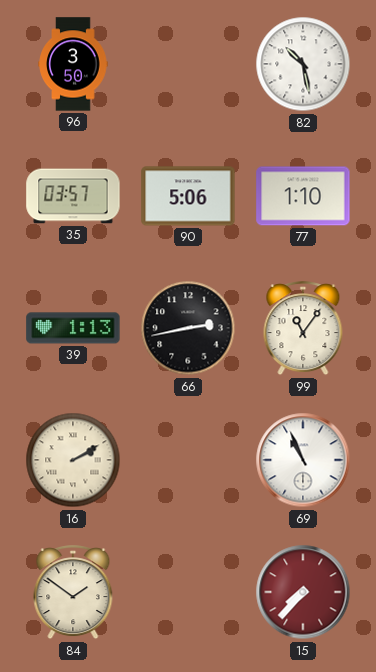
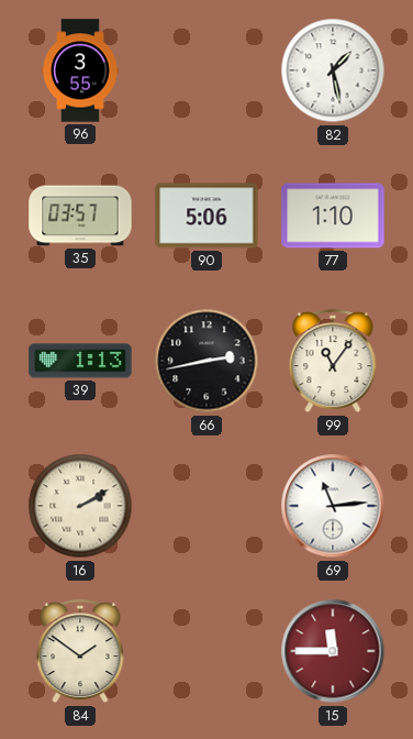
96: 3:50 -> 3:55
82: 10:28 -> 1:28
69: 10:56 -> 11:14
15: 7:37 -> 11:45
